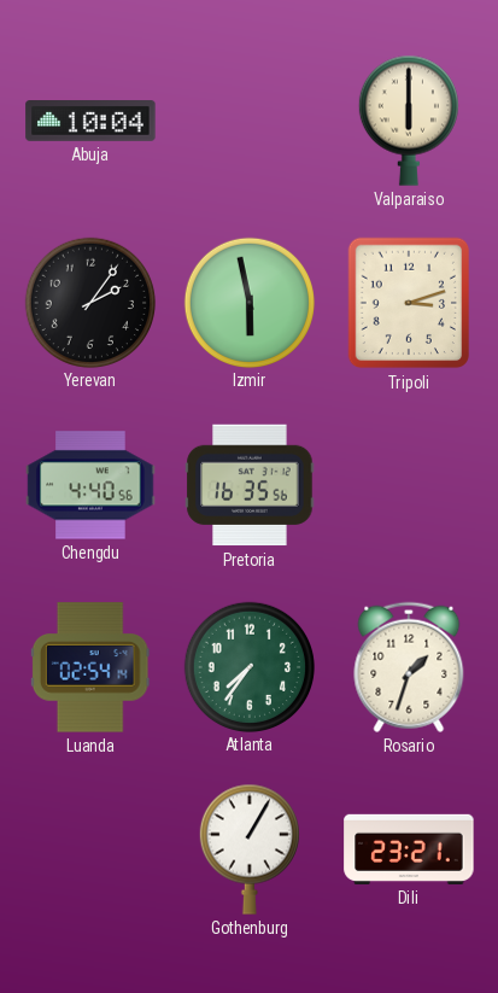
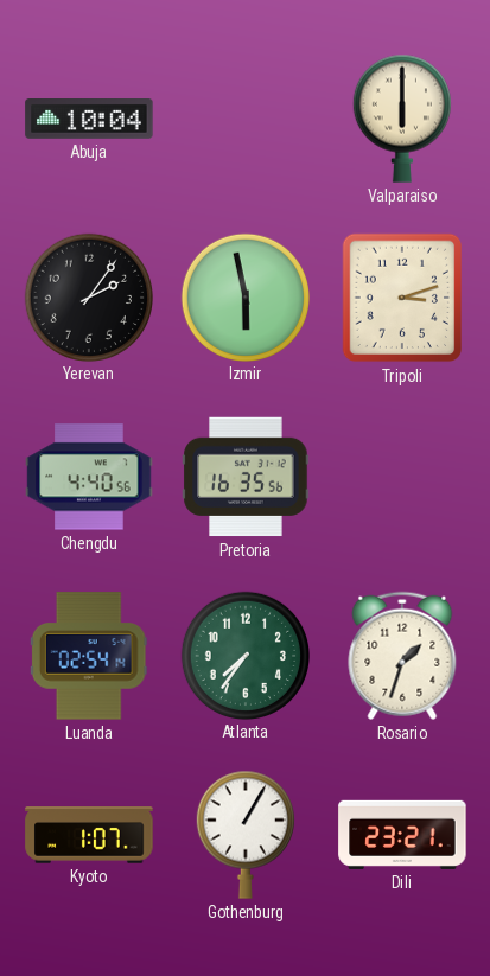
Kyoto: none -> 1:07
